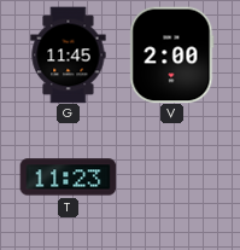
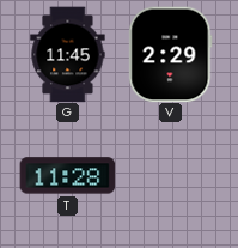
V: 2:00 -> 2:29
T: 11:23 -> 11:28
